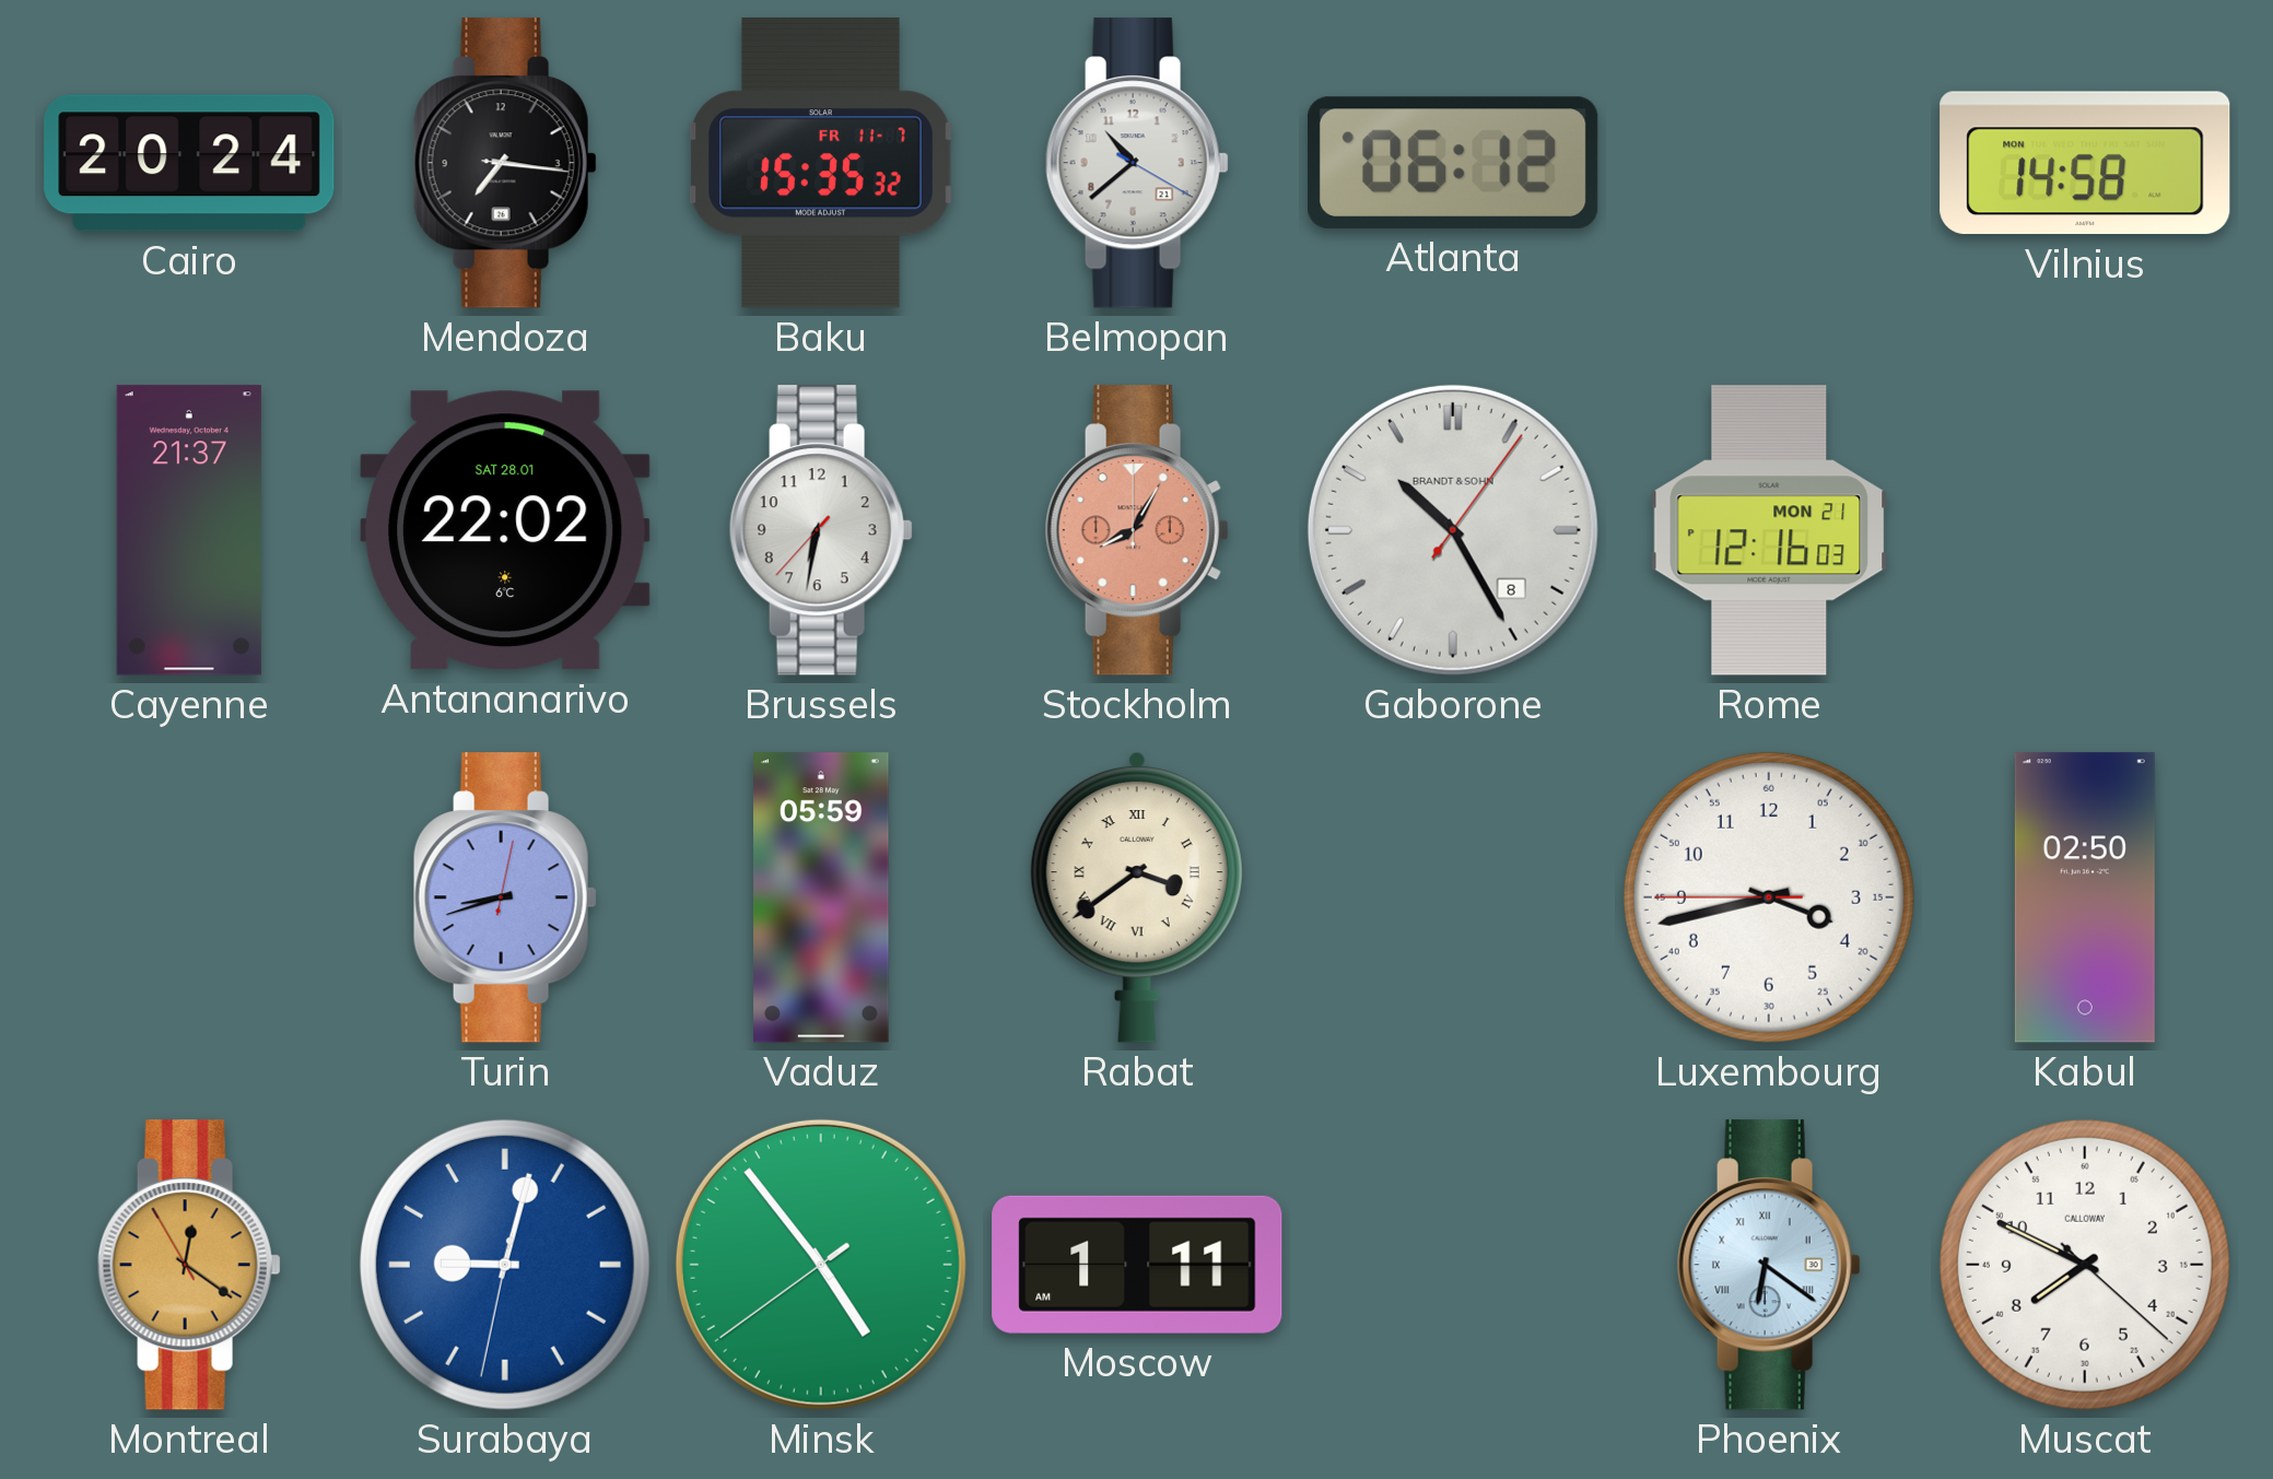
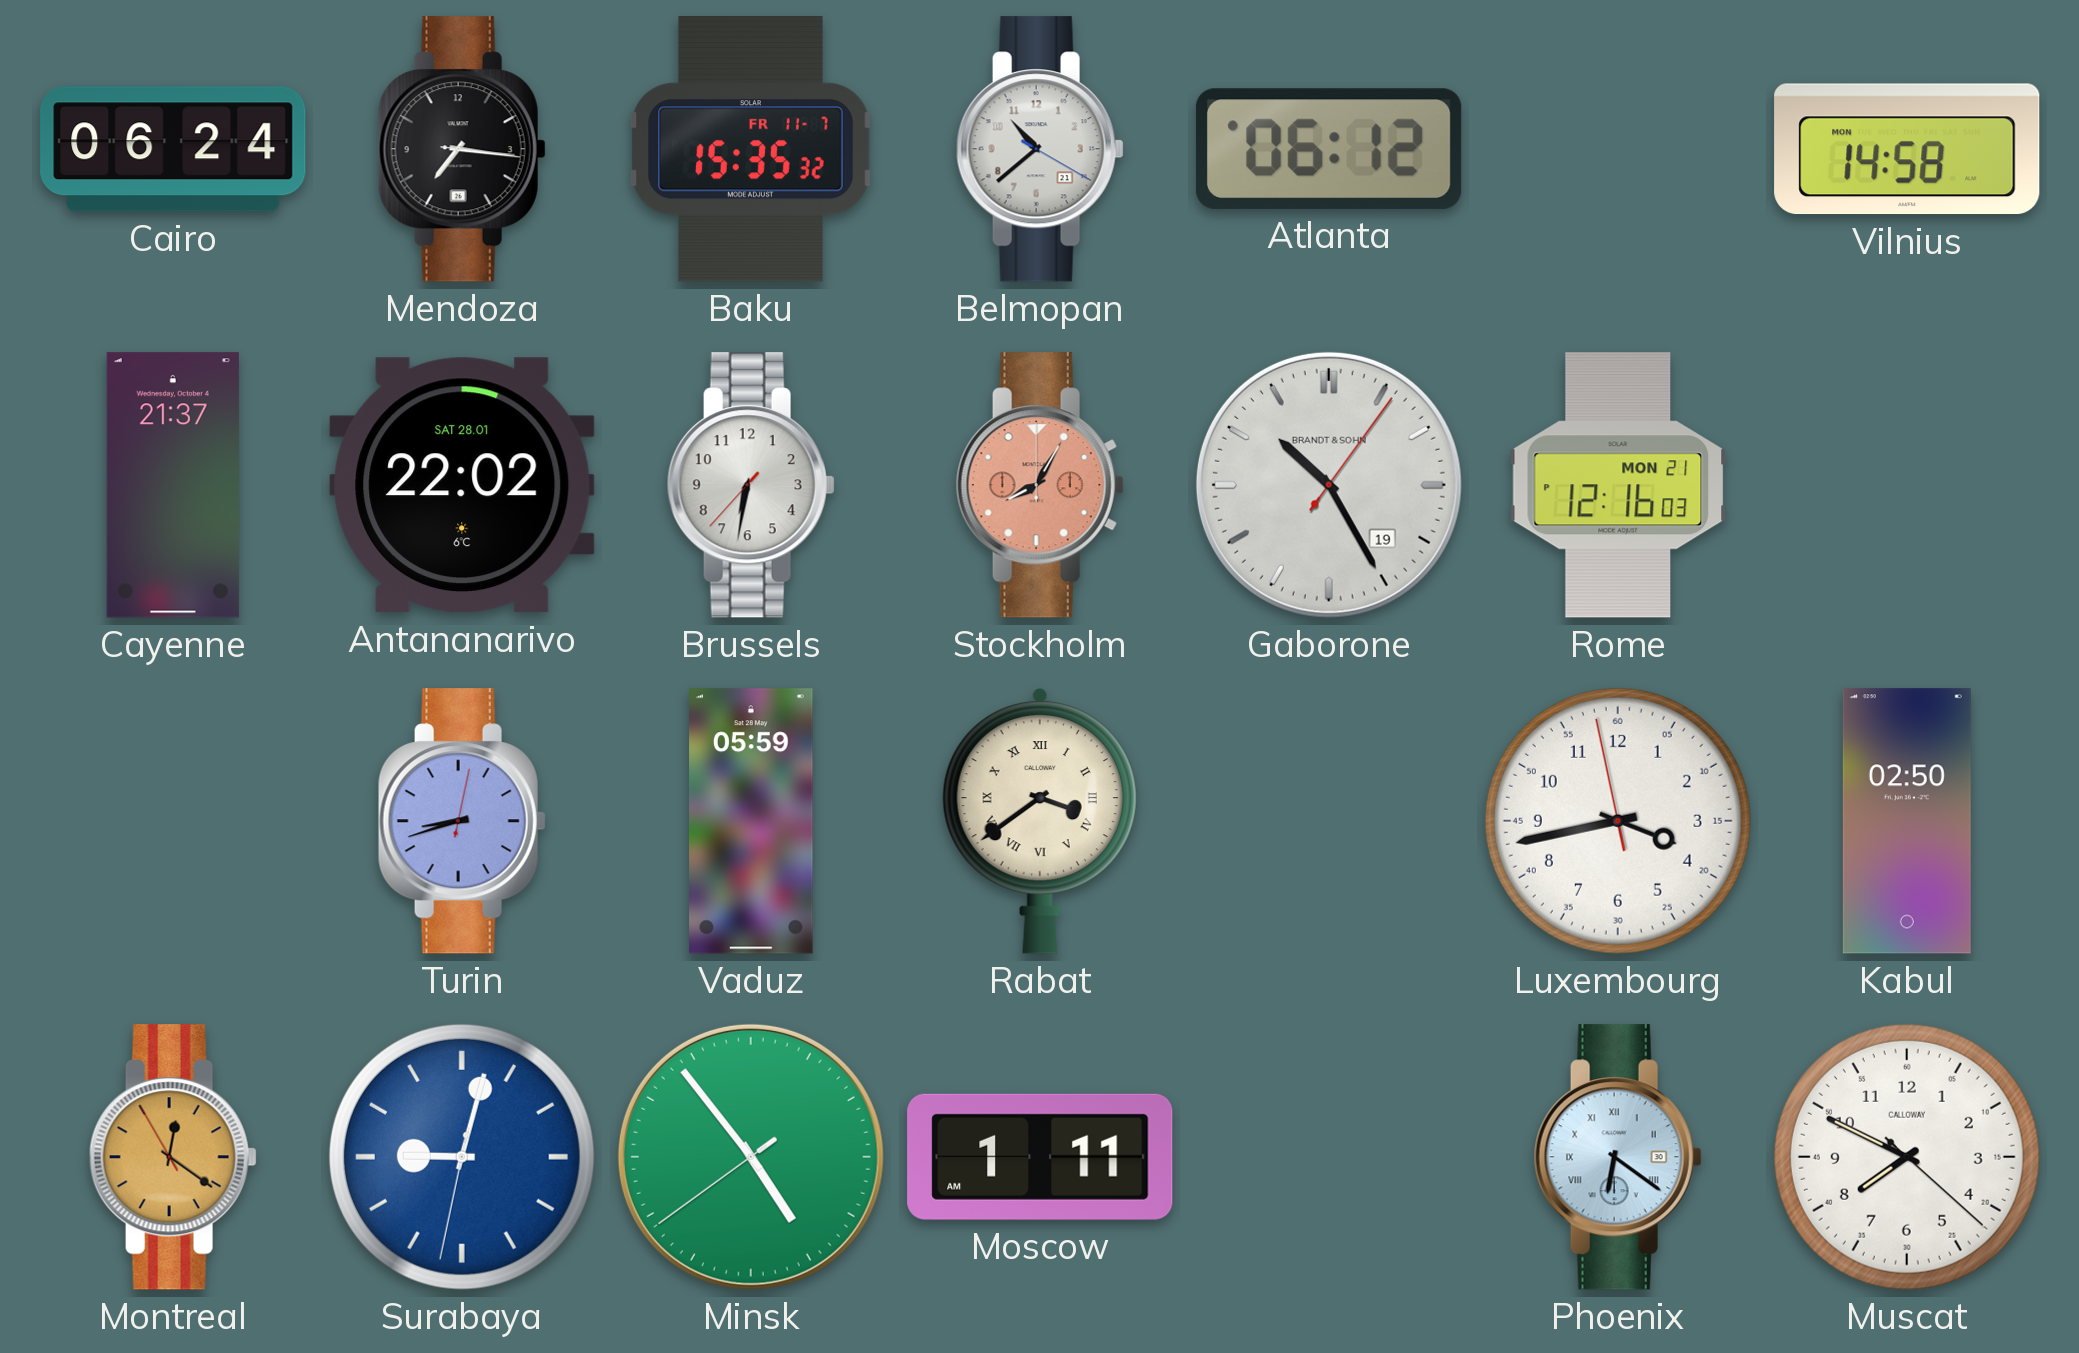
Cairo: 20:24 -> 06:24
Gaborone date: 8 -> 19
Luxembourg: 3:42:45 -> 3:42:58
